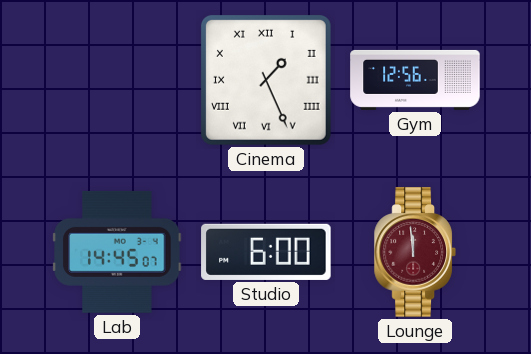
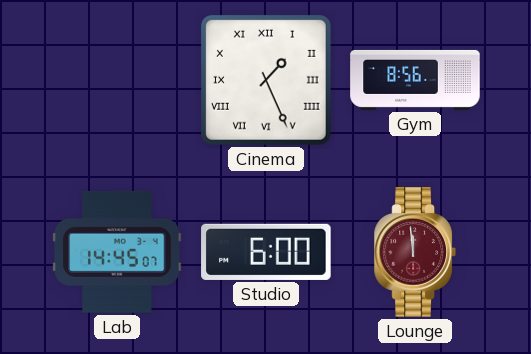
Gym: 12:56 -> 8:56
